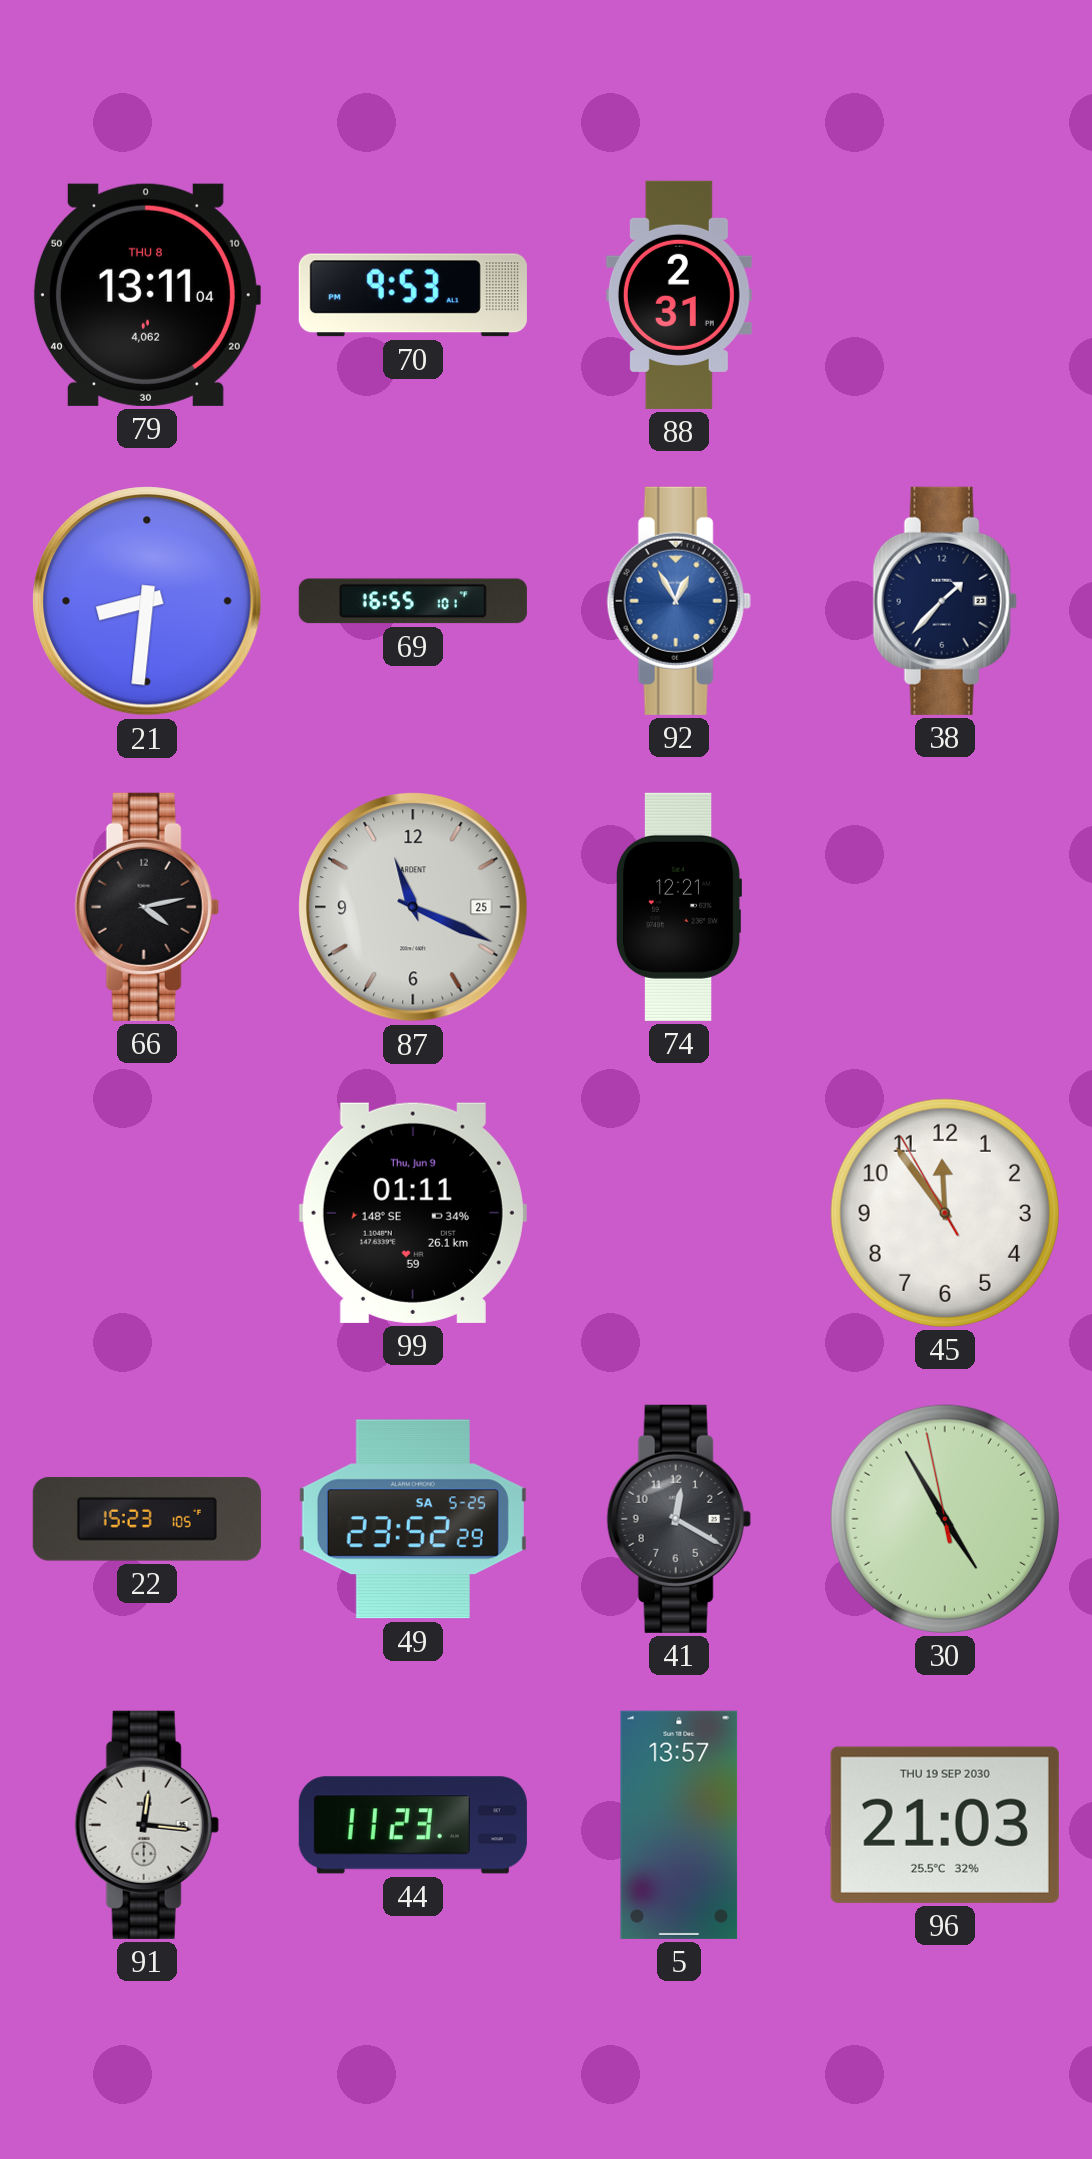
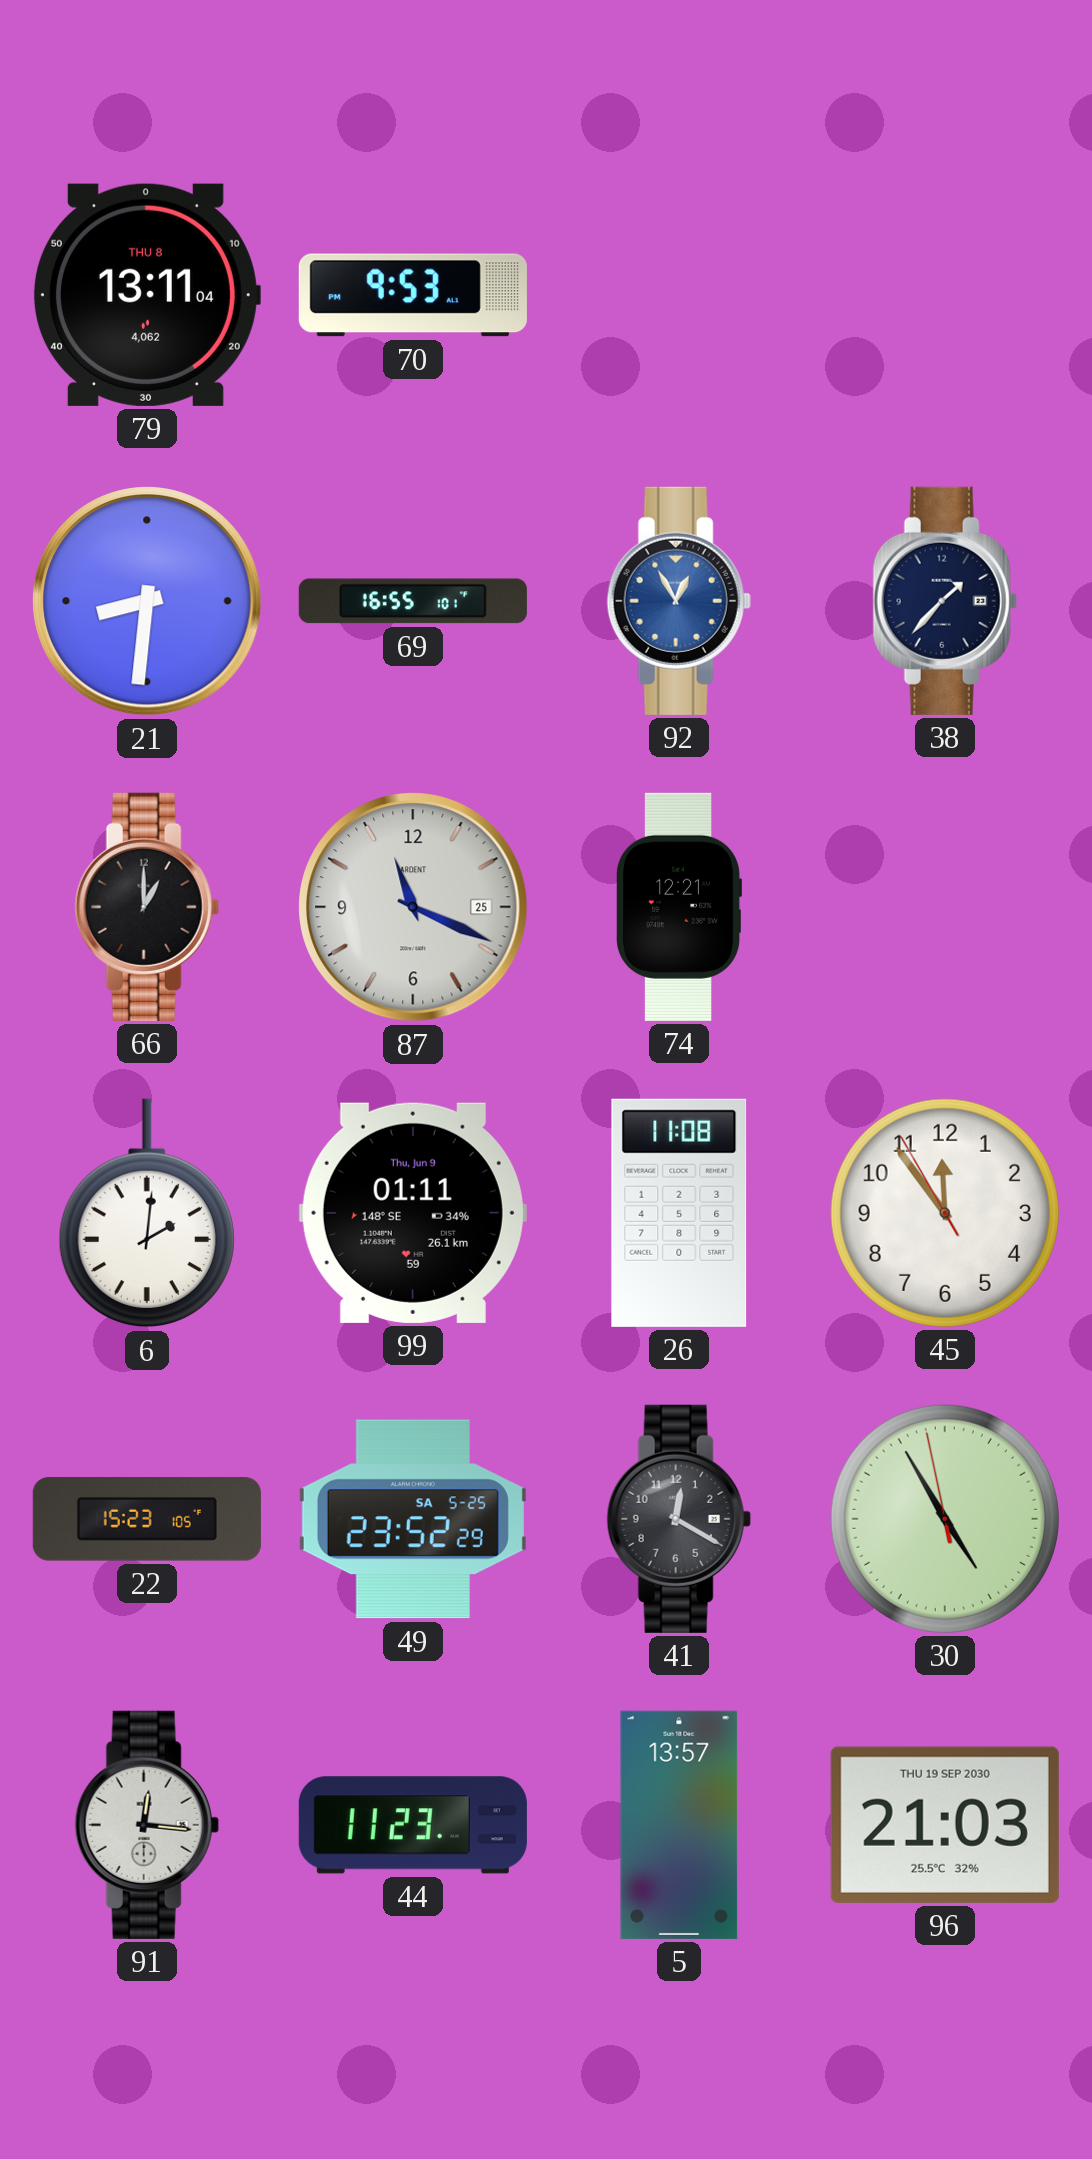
88: 2:31 -> none
66: 4:13 -> 1:00
6: none -> 2:01
26: none -> 11:08
